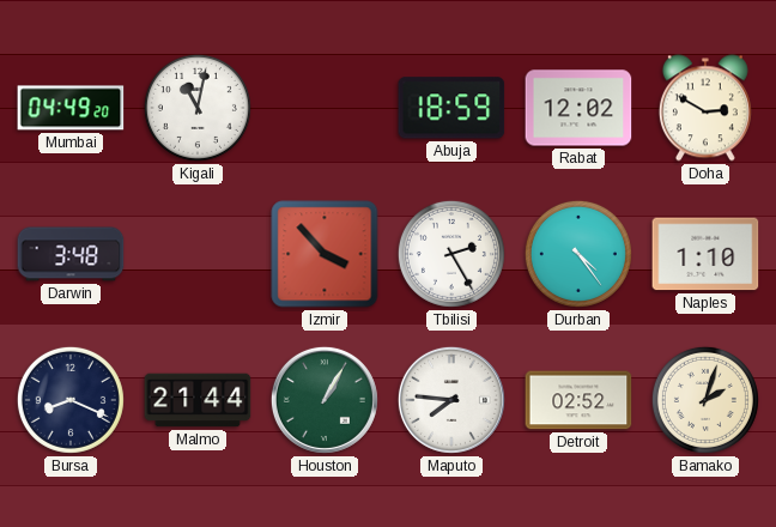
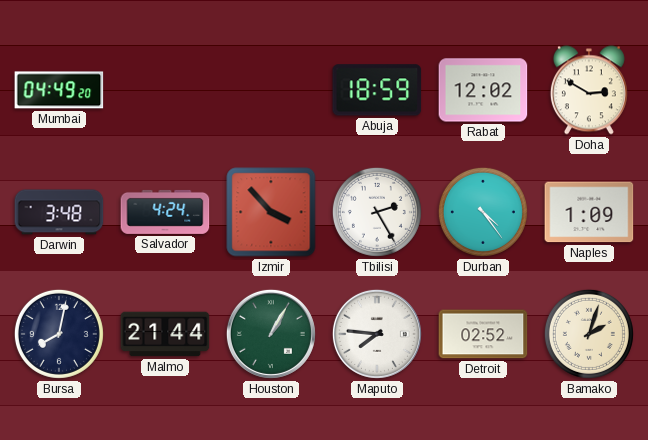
Kigali: 11:02 -> none
Salvador: none -> 4:24
Naples: 1:10 -> 1:09
Bursa: 8:19 -> 8:02
